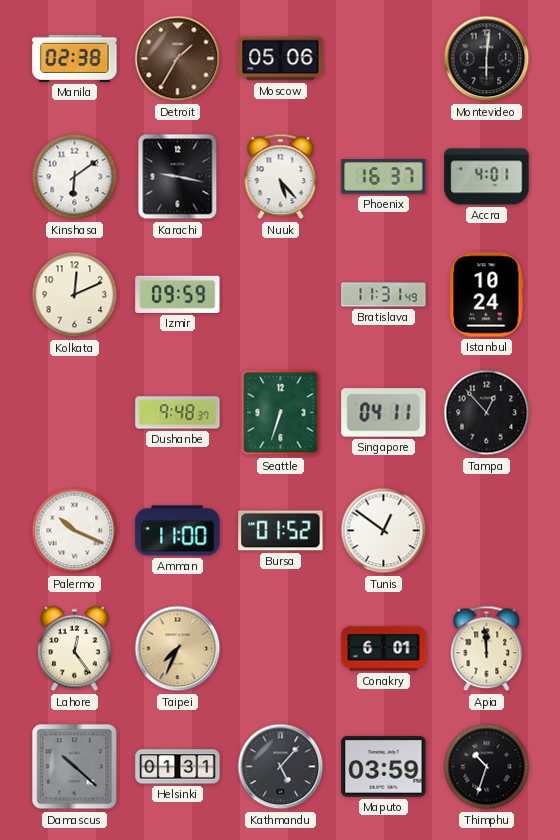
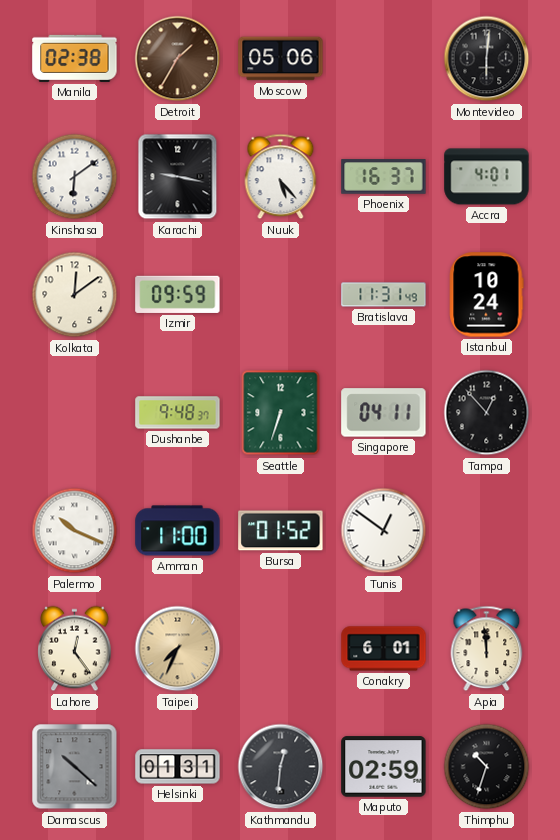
Kolkata: 12:11 -> 12:09
Kathmandu: 5:07 -> 12:31
Maputo: 03:59 -> 02:59
